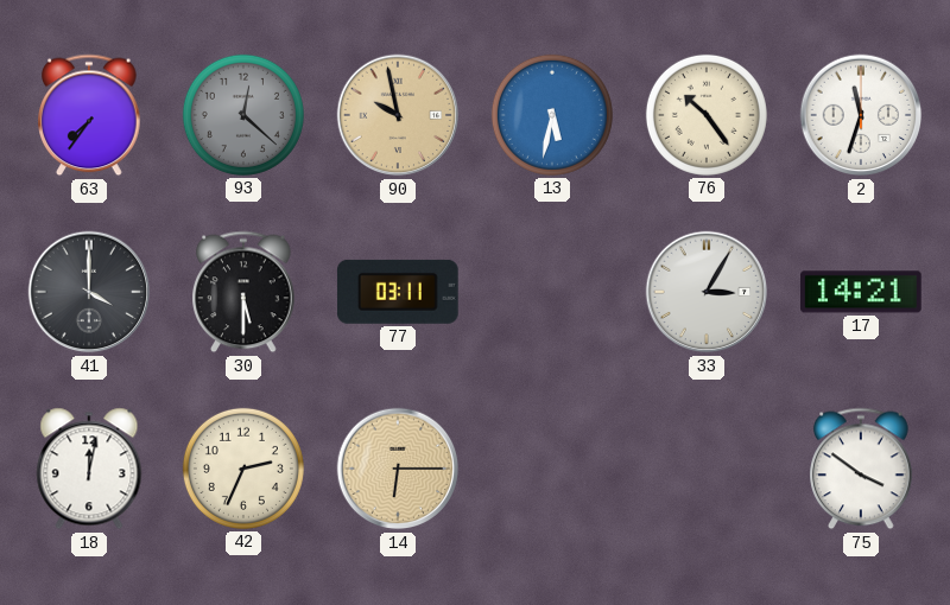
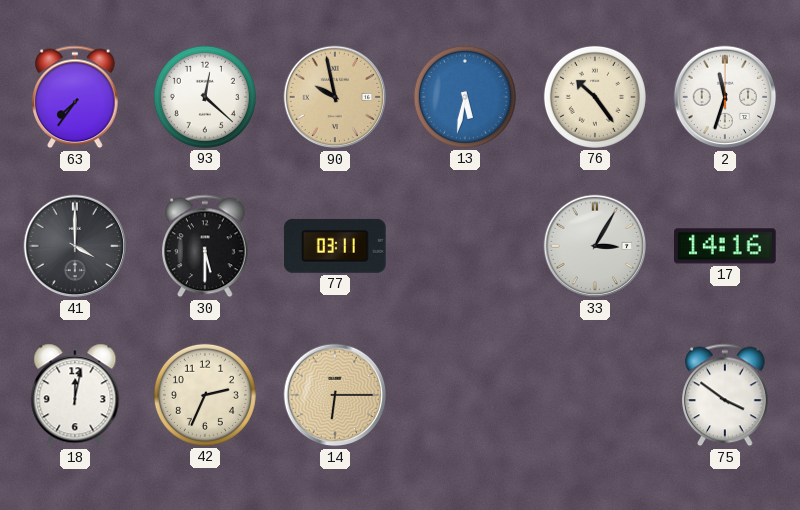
93 dial: grey -> white
17: 14:21 -> 14:16
